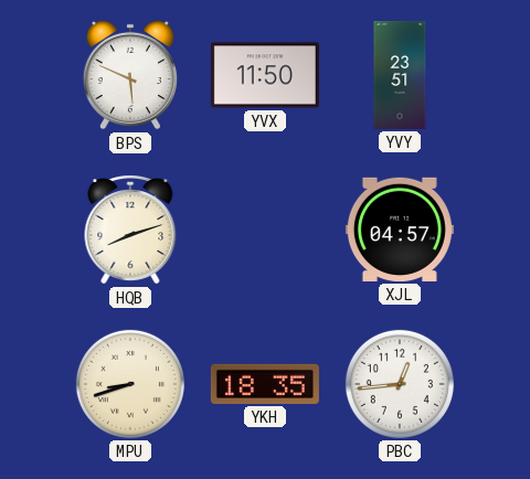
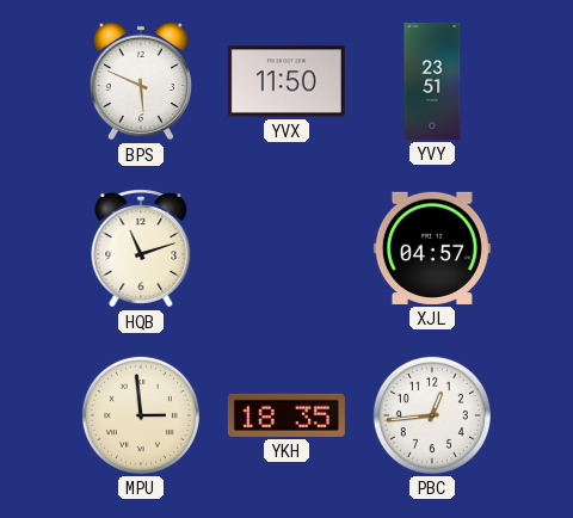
HQB: 8:12 -> 11:12
MPU: 8:42 -> 2:59
